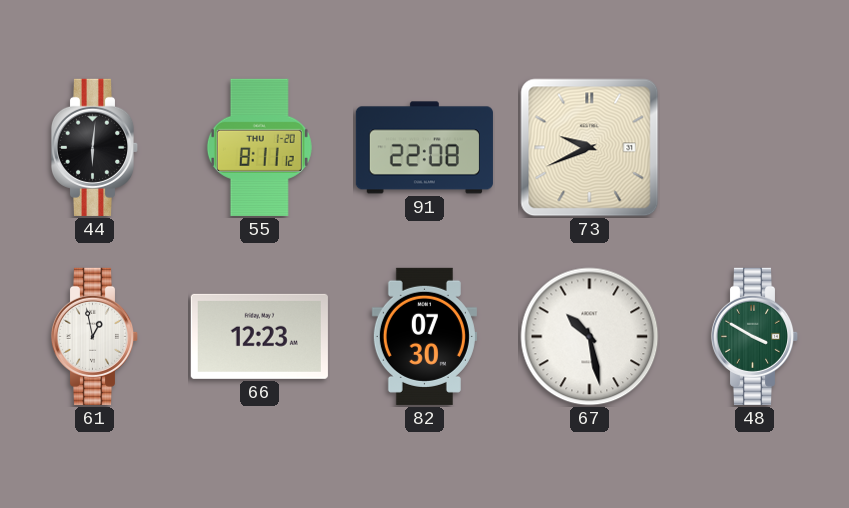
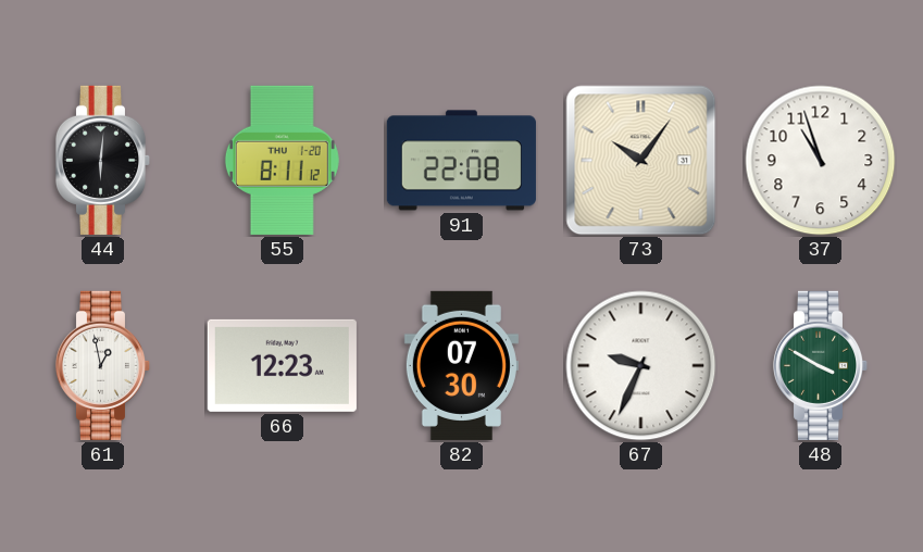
73: 9:41 -> 10:06
37: none -> 10:57
67: 10:28 -> 9:34
